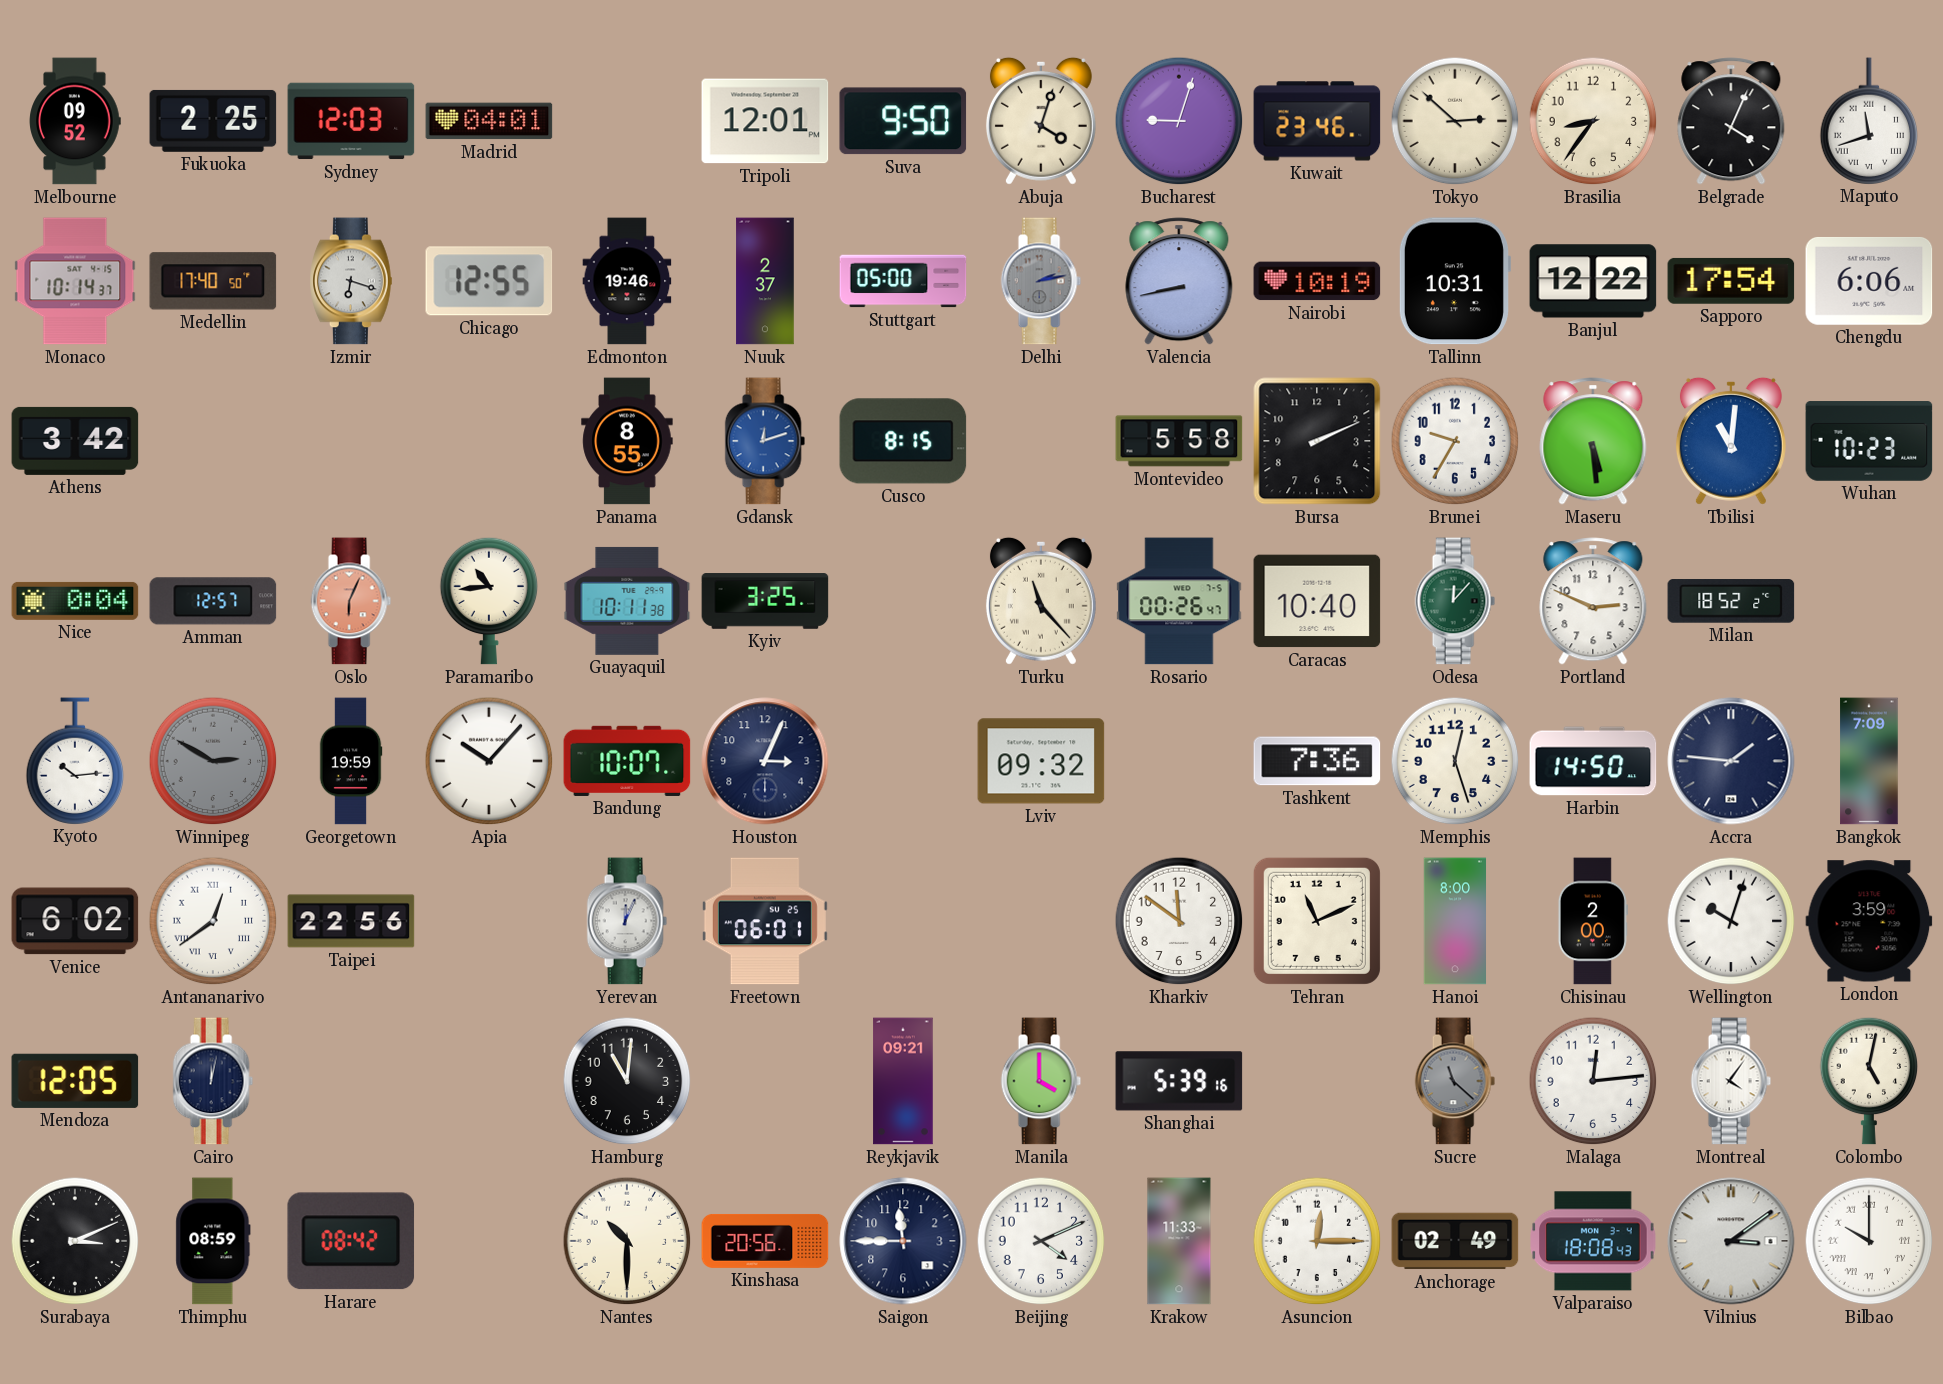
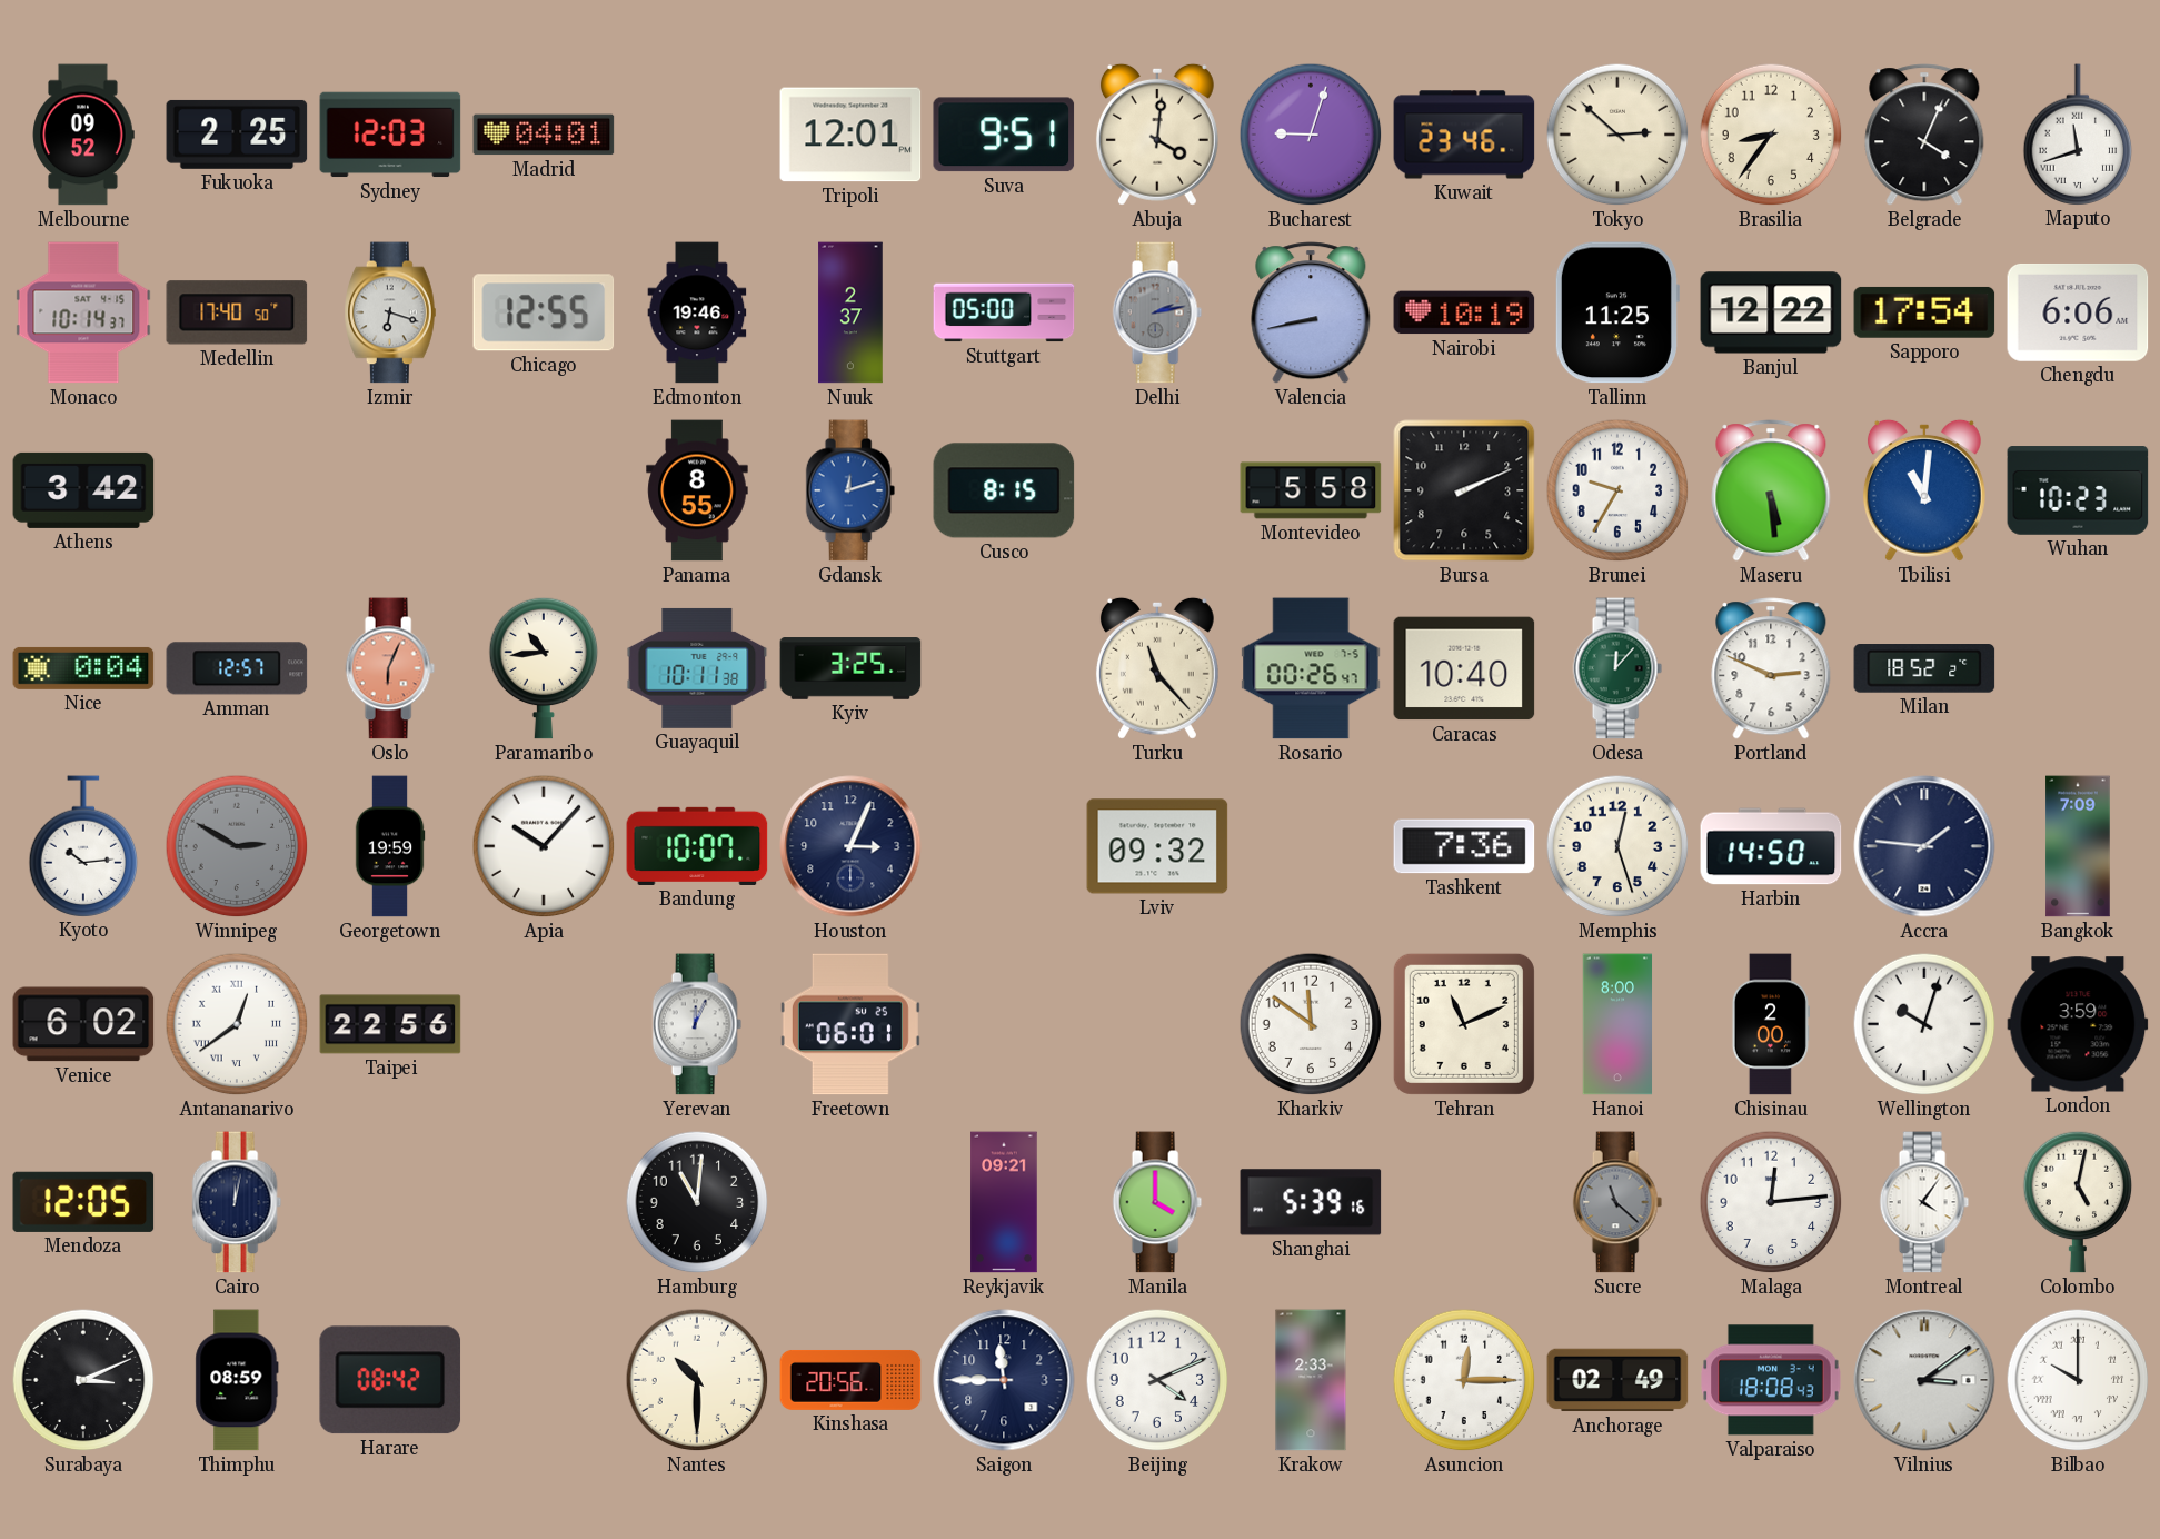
Suva: 9:50 -> 9:51
Abuja: 4:03 -> 4:01
Tallinn: 10:31 -> 11:25
Krakow: 11:33 -> 2:33
